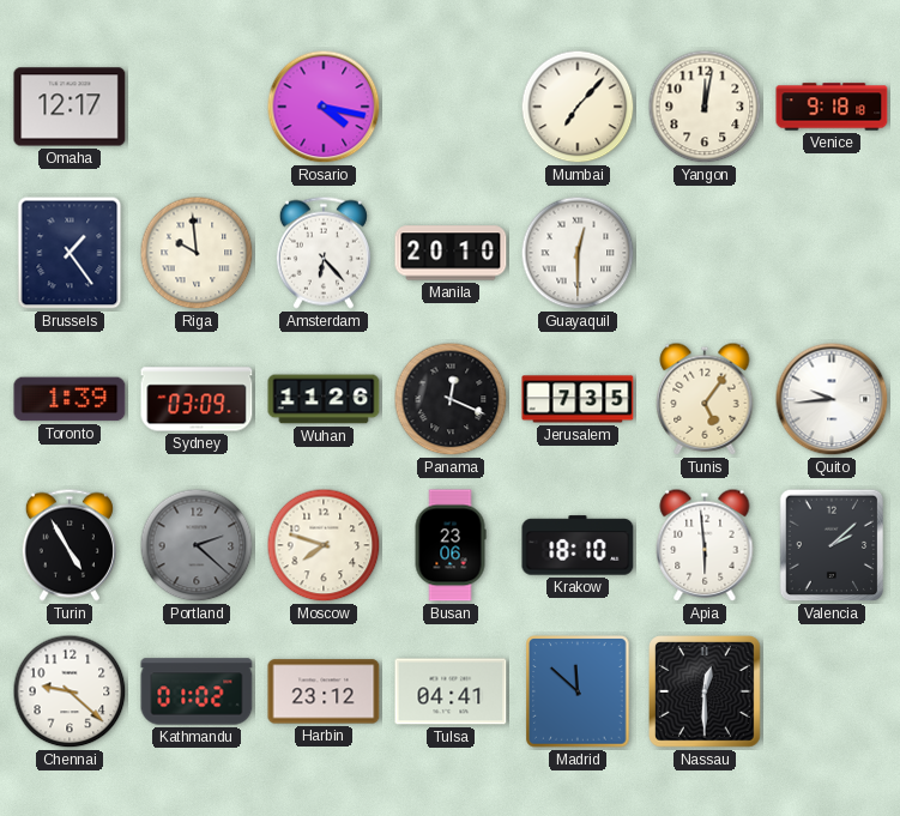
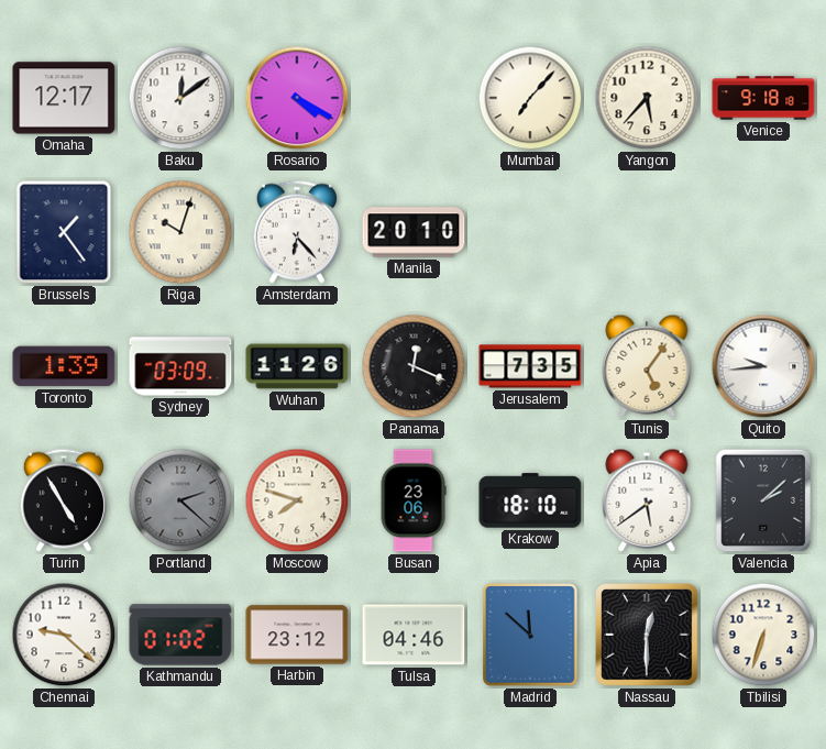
Baku: none -> 12:09
Rosario: 4:17 -> 4:20
Yangon: 12:02 -> 5:37
Riga: 9:59 -> 10:03
Guayaquil: 12:30 -> none
Apia: 5:59 -> 5:39
Tulsa: 04:41 -> 04:46
Tbilisi: none -> 6:33
